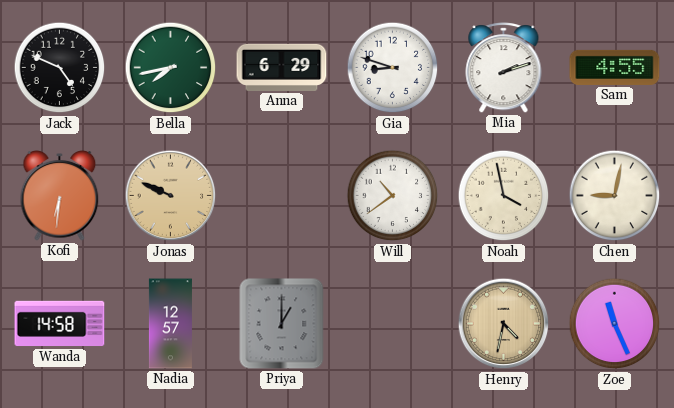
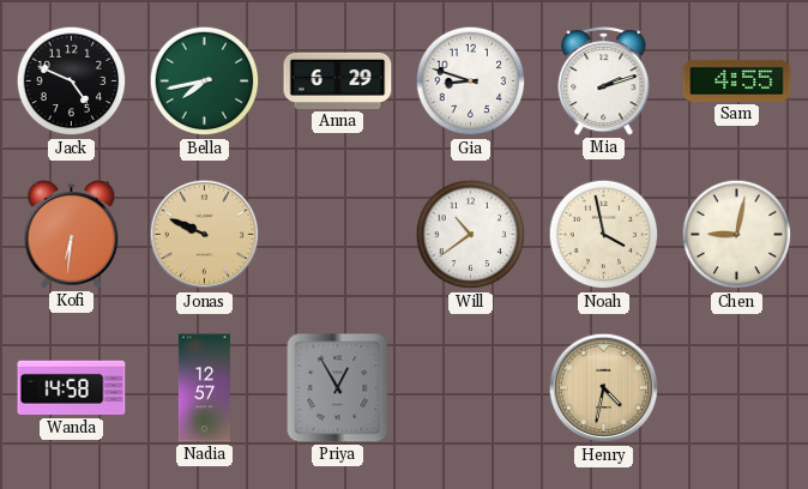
Priya: 1:00 -> 12:55
Zoe: 11:26 -> none
